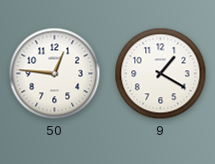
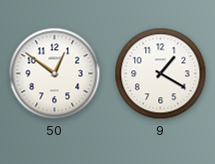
50: 12:46 -> 12:51
